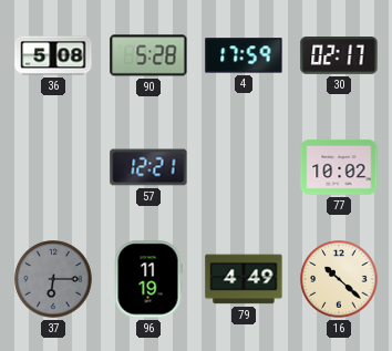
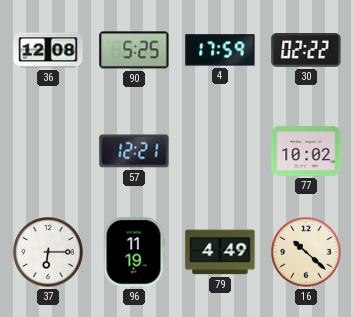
36: 5:08 -> 12:08
90: 5:28 -> 5:25
30: 02:17 -> 02:22
37 dial: grey -> white
